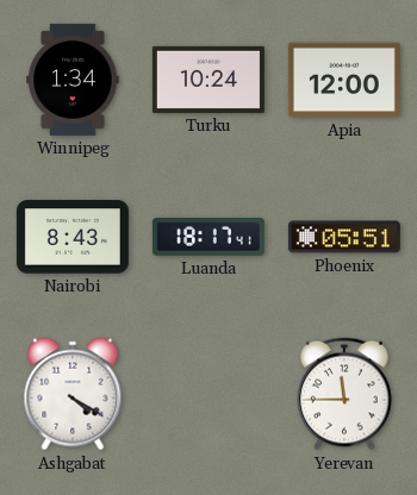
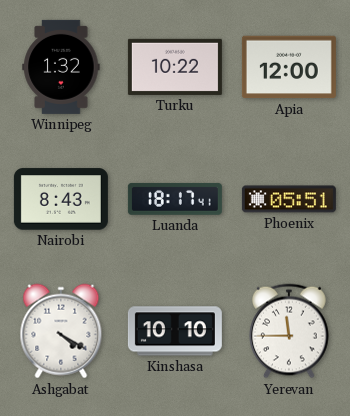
Winnipeg: 1:34 -> 1:32
Turku: 10:24 -> 10:22
Kinshasa: none -> 10:10
